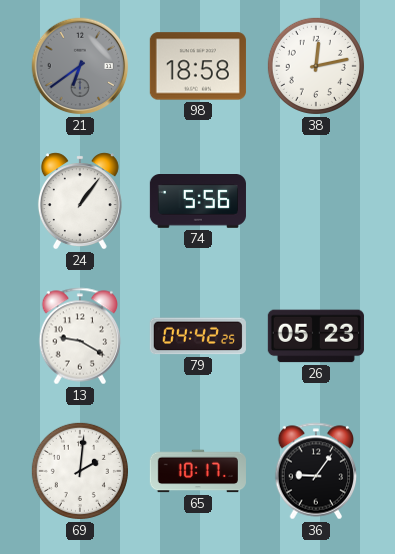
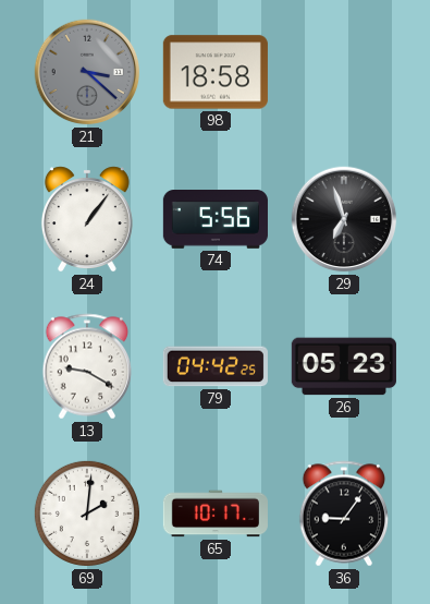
21: 6:39 -> 3:22
38: 12:13 -> none
29: none -> 6:57
